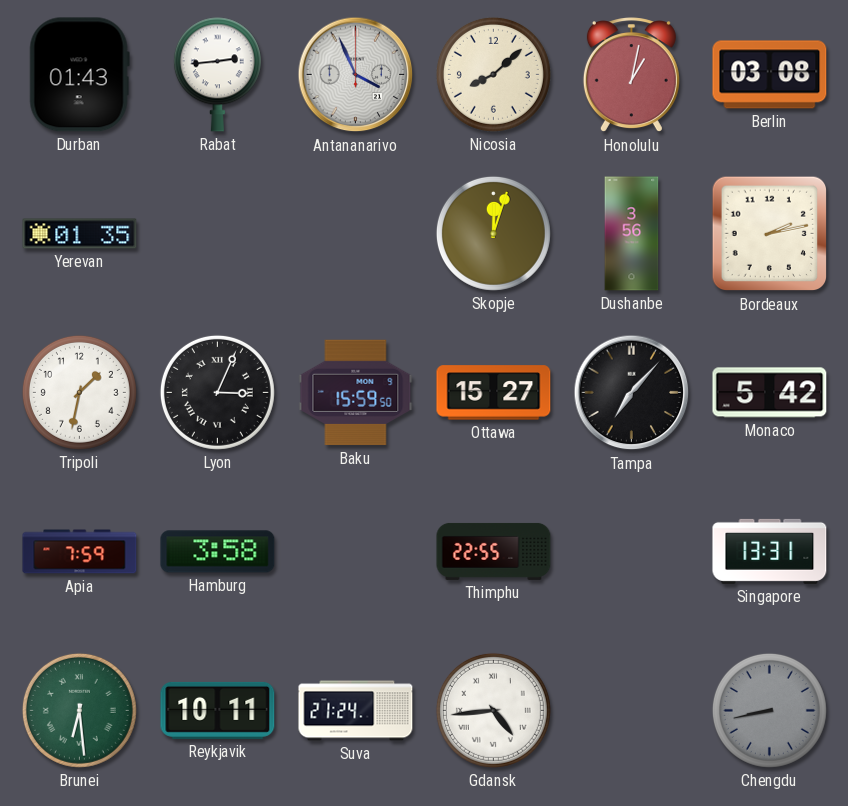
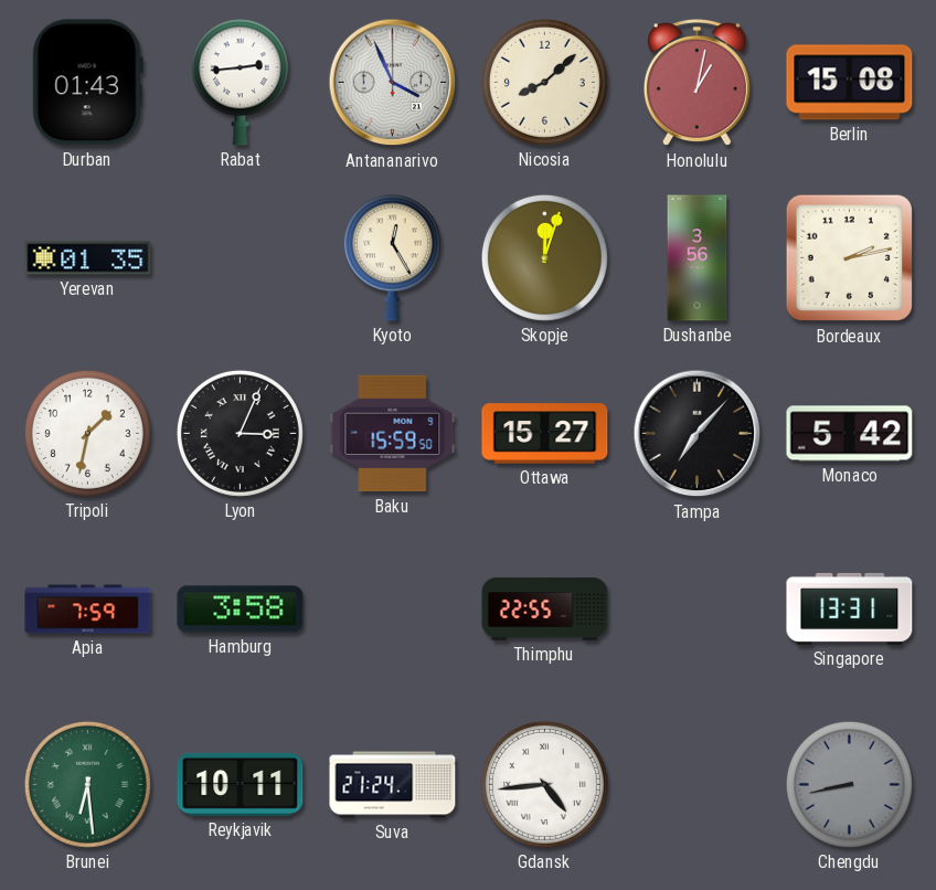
Berlin: 03:08 -> 15:08
Kyoto: none -> 12:25
